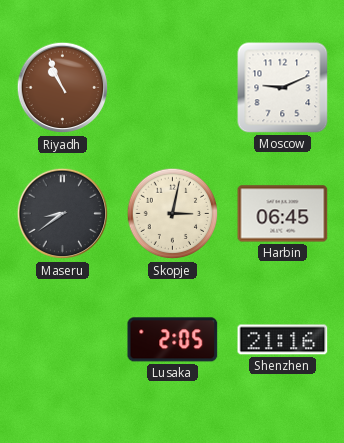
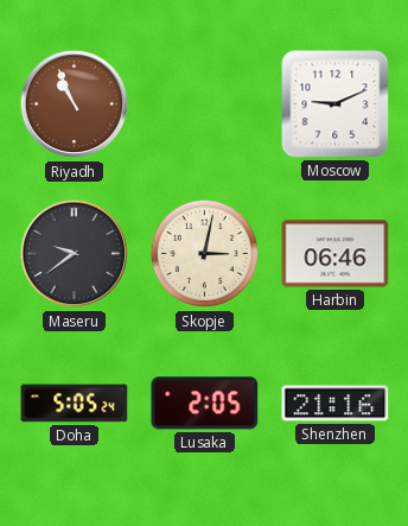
Maseru: 8:39 -> 9:39
Harbin: 06:45 -> 06:46
Doha: none -> 5:05
